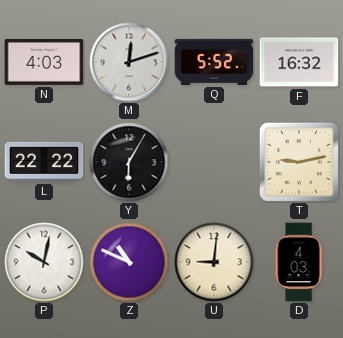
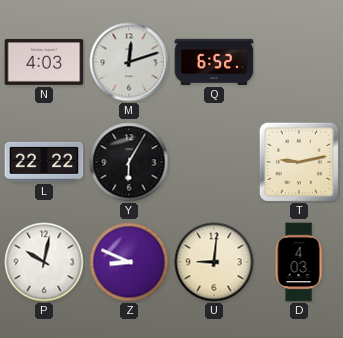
Q: 5:52 -> 6:52
F: 16:32 -> none
Z: 10:49 -> 8:49
